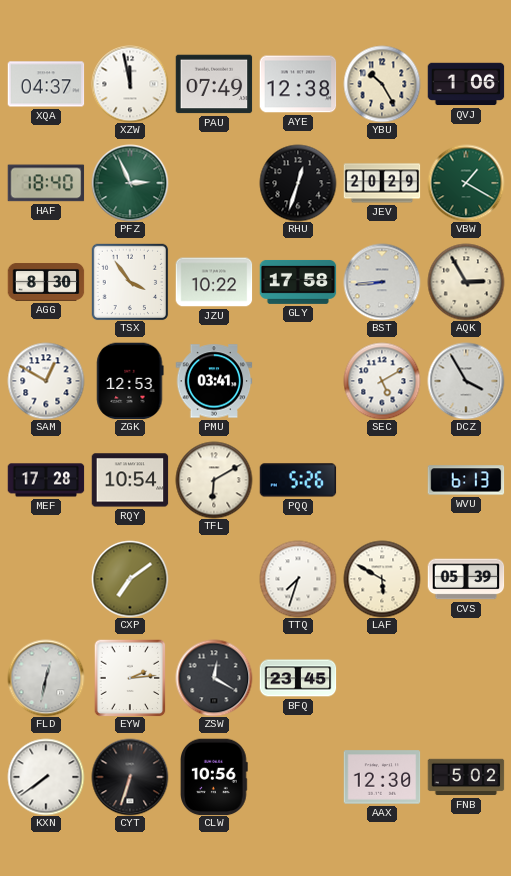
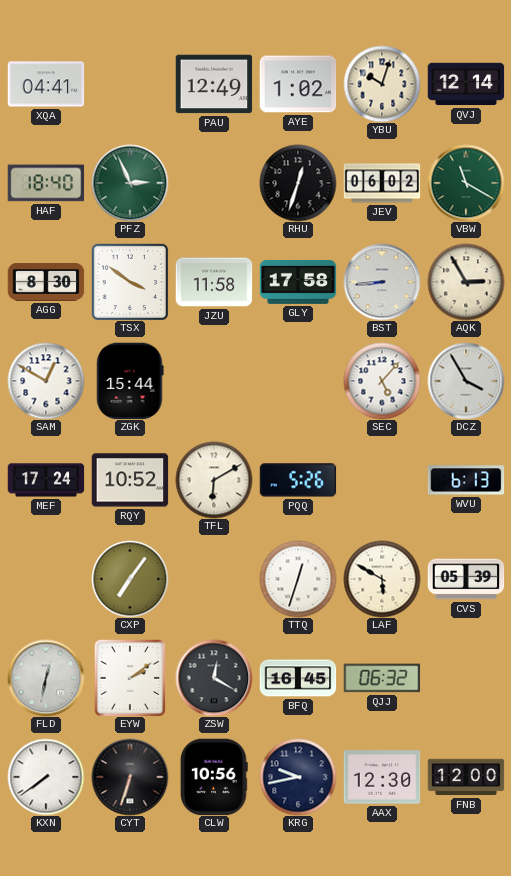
XQA: 04:37 -> 04:41
XZW: 11:58 -> none
PAU: 07:49 -> 12:49
AYE: 12:38 -> 1:02
YBU: 10:25 -> 10:03
QVJ: 1:06 -> 12:14
JEV: 20:29 -> 06:02
VBW: 1:20 -> 11:20
TSX: 3:54 -> 3:51
JZU: 10:22 -> 11:58
ZGK: 12:53 -> 15:44
PMU: 03:41 -> none
SEC: 5:10 -> 5:07
MEF: 17:28 -> 17:24
RQY: 10:54 -> 10:52
CXP: 7:09 -> 7:06
TTQ: 7:33 -> 12:33
EYW: 2:14 -> 2:09
BFQ: 23:45 -> 16:45
QJJ: none -> 06:32
KRG: none -> 9:43
FNB: 5:02 -> 12:00
